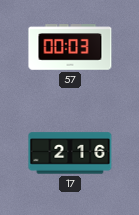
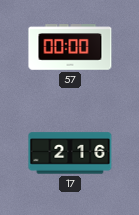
57: 00:03 -> 00:00
